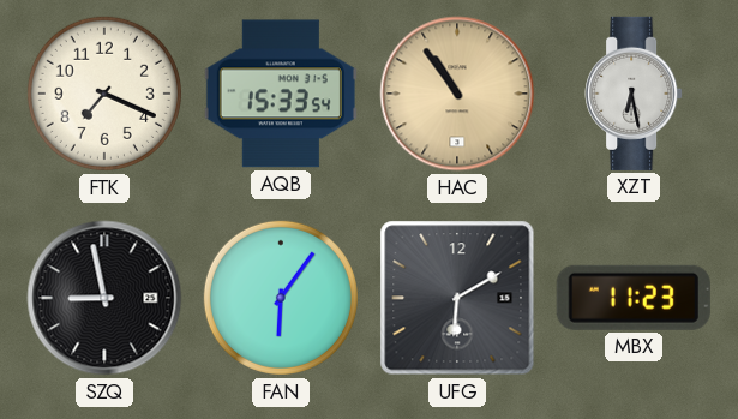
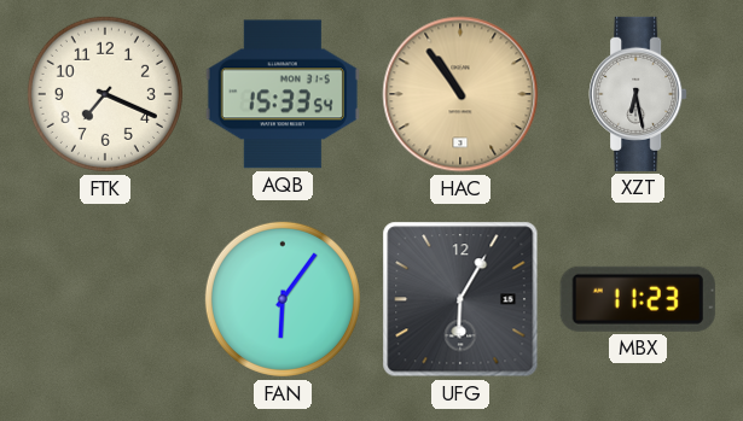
SZQ: 8:58 -> none
UFG: 6:10 -> 6:05
